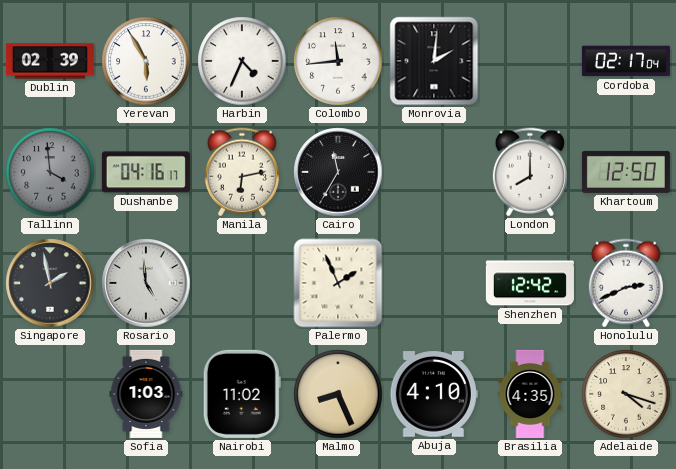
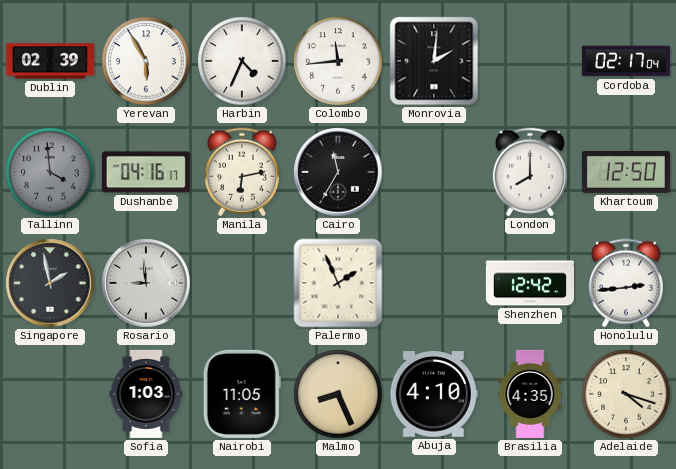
Rosario: 4:59 -> 8:59
Honolulu: 2:41 -> 2:44
Nairobi: 11:02 -> 11:05
